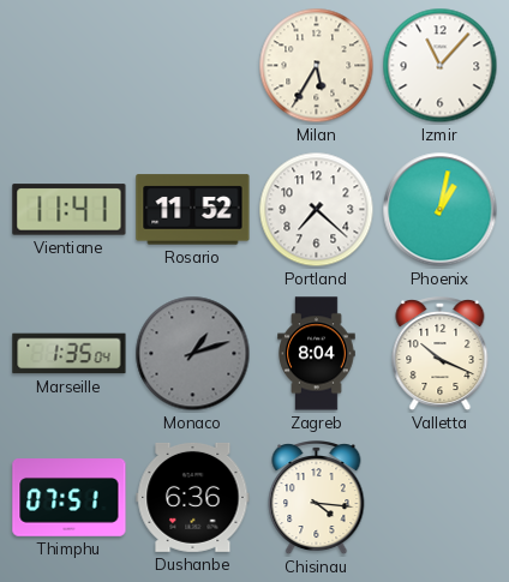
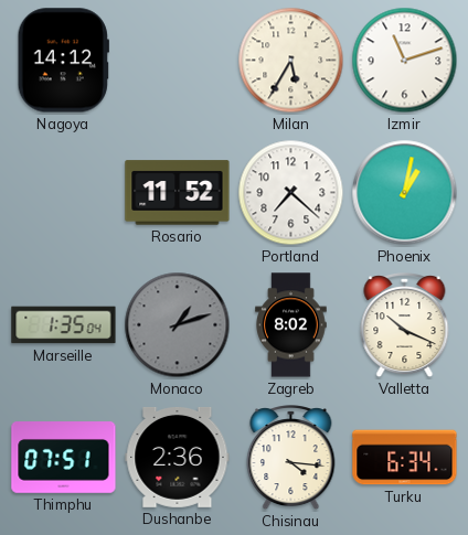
Nagoya: none -> 14:12
Izmir: 11:07 -> 11:12
Vientiane: 11:41 -> none
Zagreb: 8:04 -> 8:02
Dushanbe: 6:36 -> 2:36
Turku: none -> 6:34
